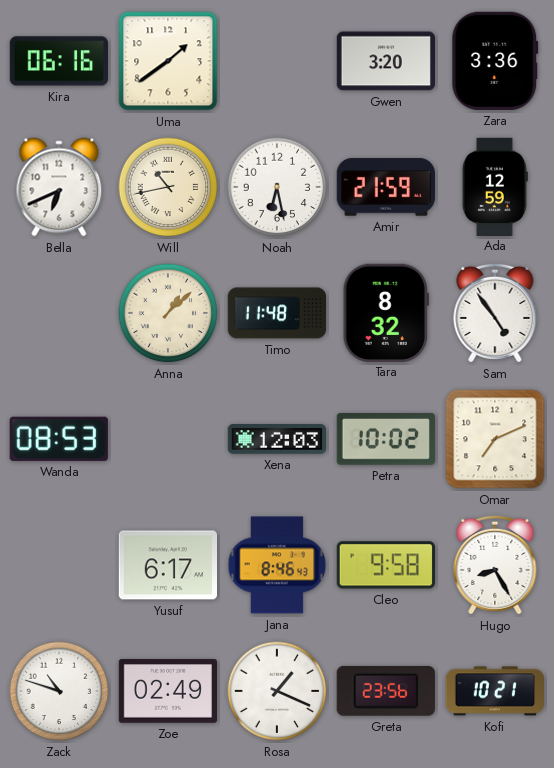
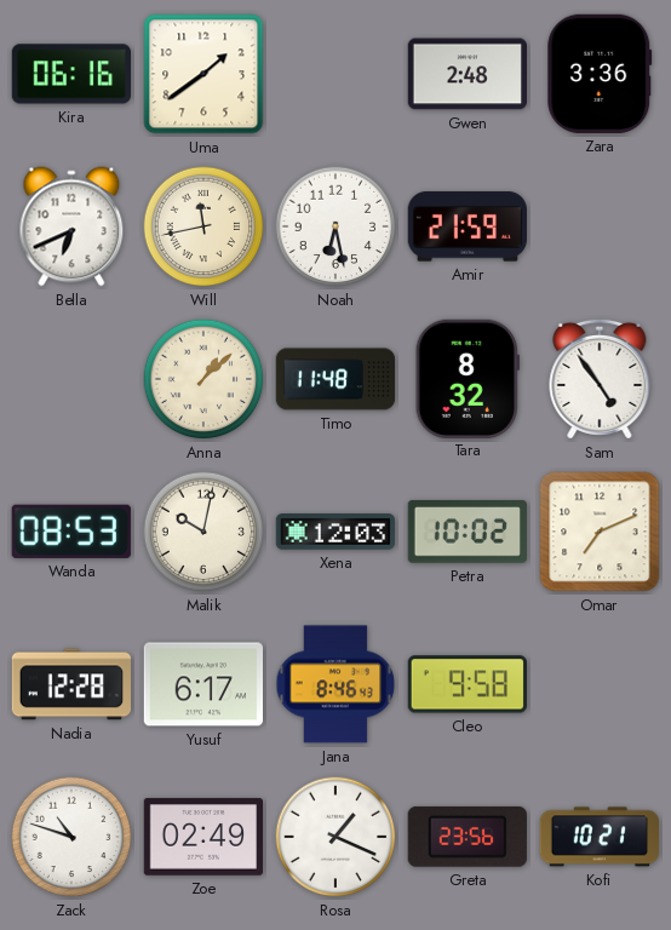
Gwen: 3:20 -> 2:48
Will: 10:43 -> 11:43
Ada: 12:59 -> none
Malik: none -> 10:02
Nadia: none -> 12:28
Hugo: 8:25 -> none
